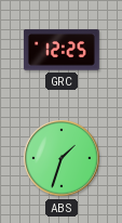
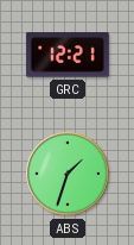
GRC: 12:25 -> 12:21
